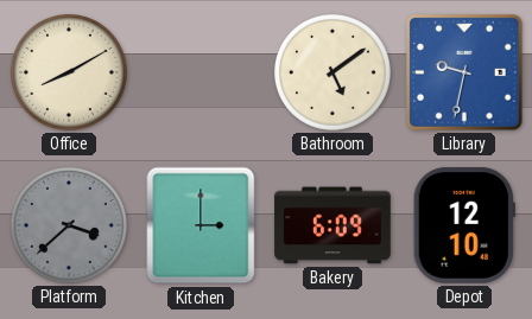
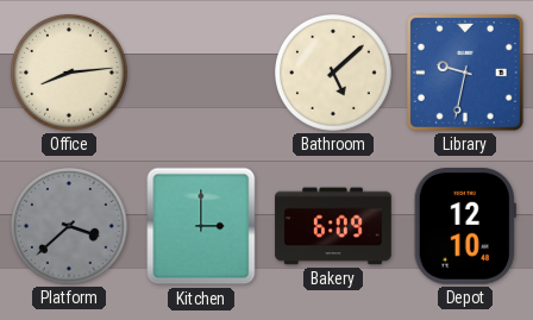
Office: 8:10 -> 8:14
Bathroom: 5:09 -> 5:08
